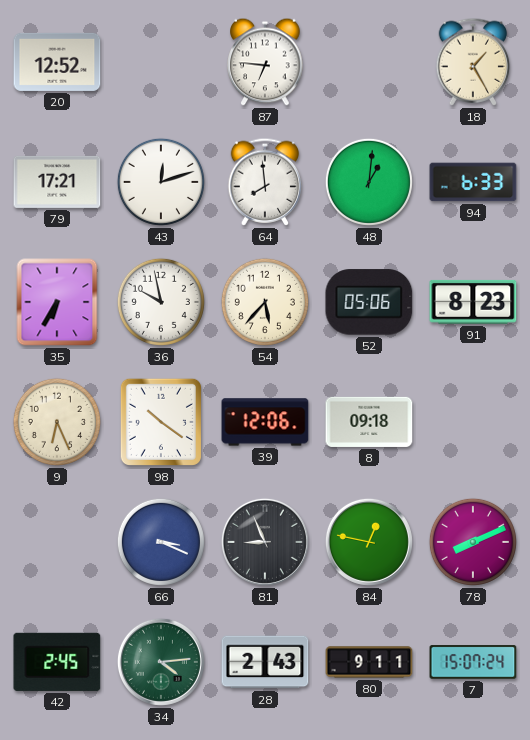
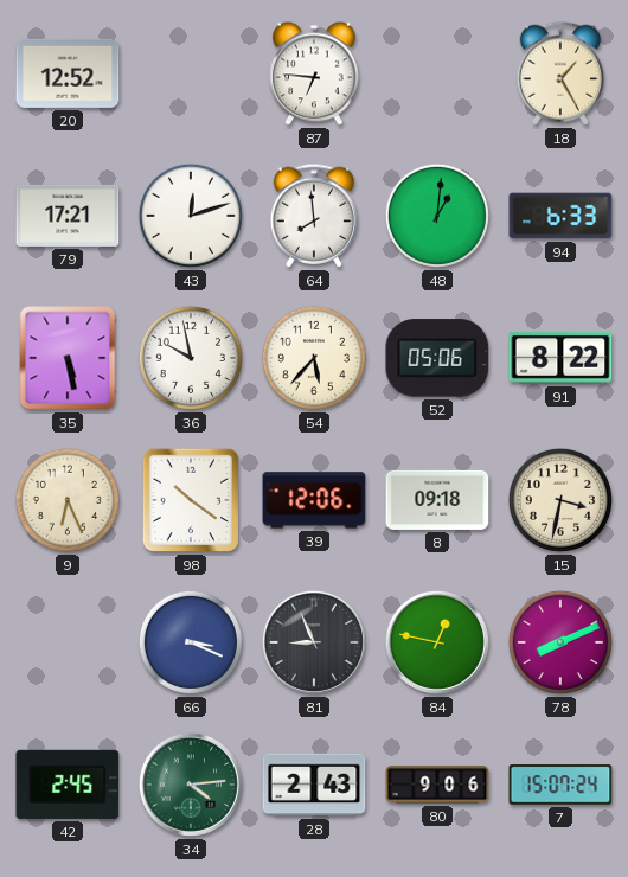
35: 6:35 -> 5:28
91: 8:23 -> 8:22
15: none -> 3:32
80: 9:11 -> 9:06
